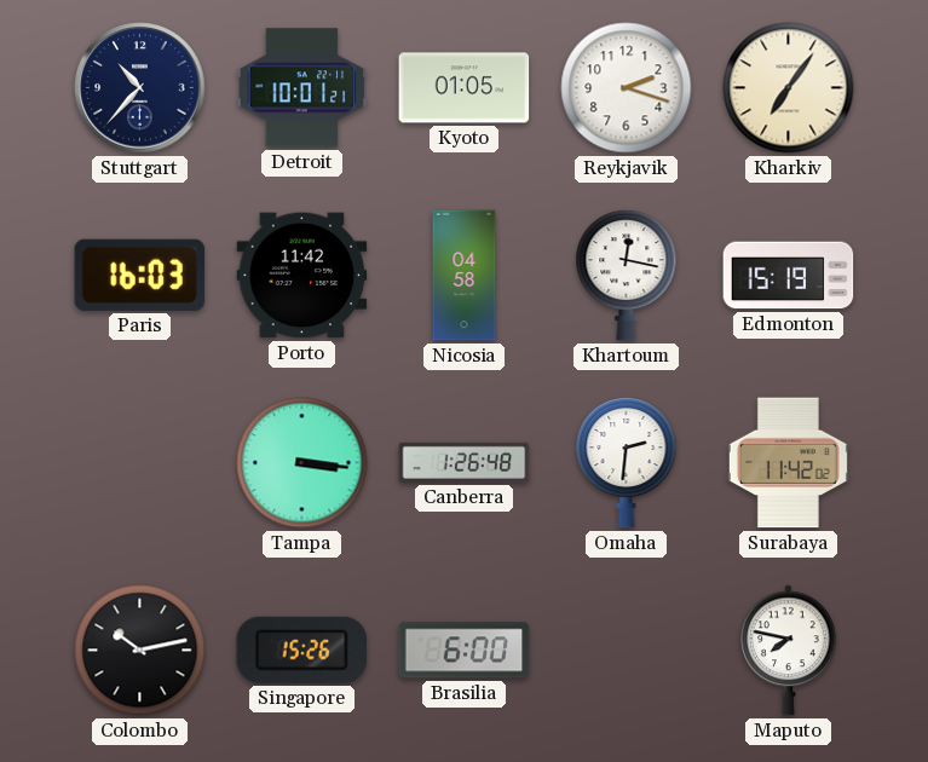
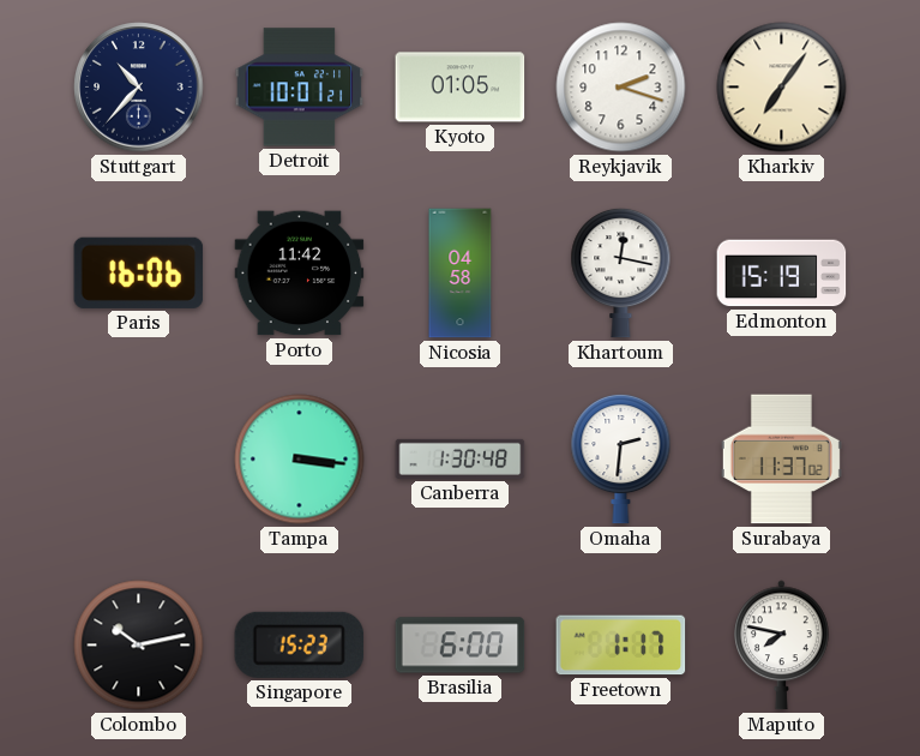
Paris: 16:03 -> 16:06
Canberra: 1:26 -> 1:30
Surabaya: 11:42 -> 11:37
Singapore: 15:26 -> 15:23
Freetown: none -> 1:17
